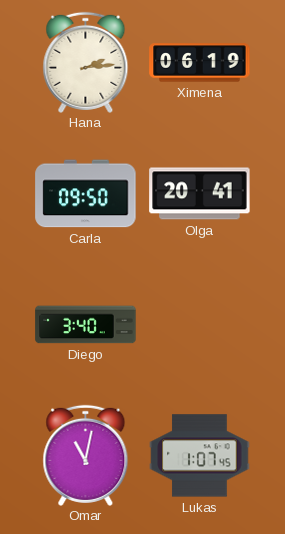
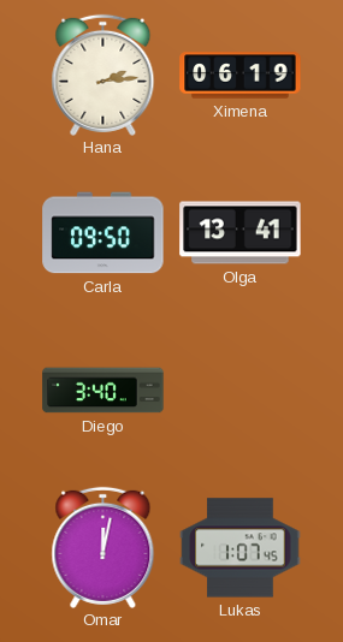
Olga: 20:41 -> 13:41
Omar: 11:02 -> 12:02
